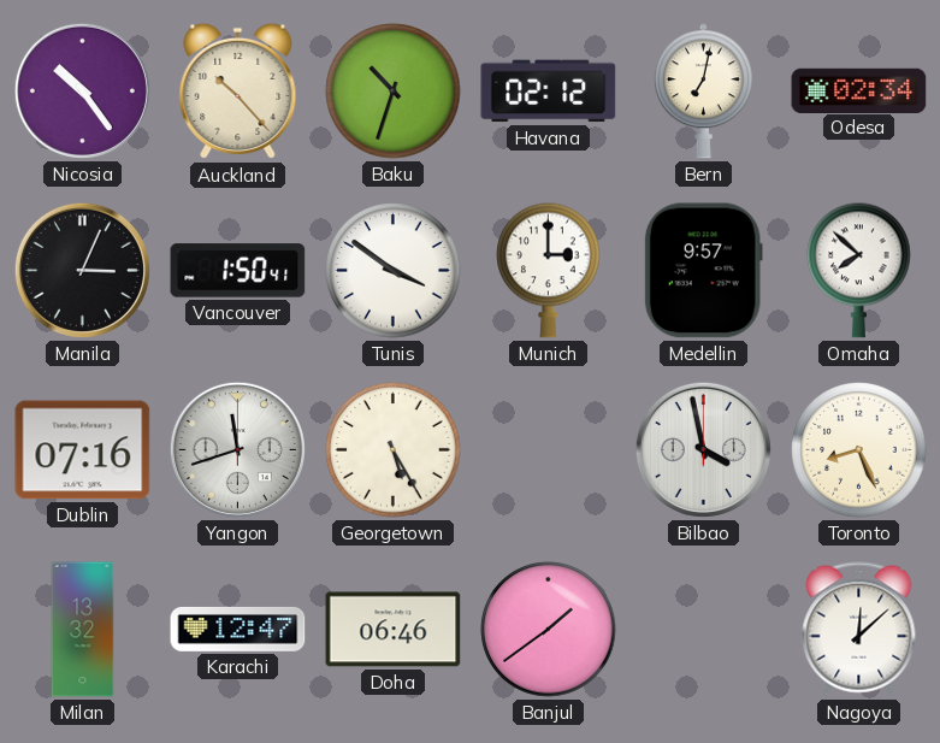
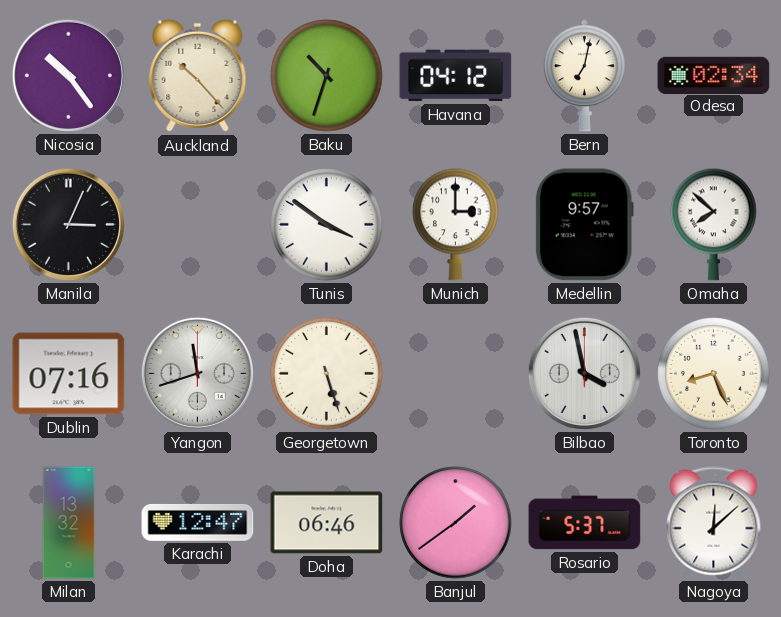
Havana: 02:12 -> 04:12
Vancouver: 1:50 -> none
Georgetown: 5:25 -> 5:27
Rosario: none -> 5:37
